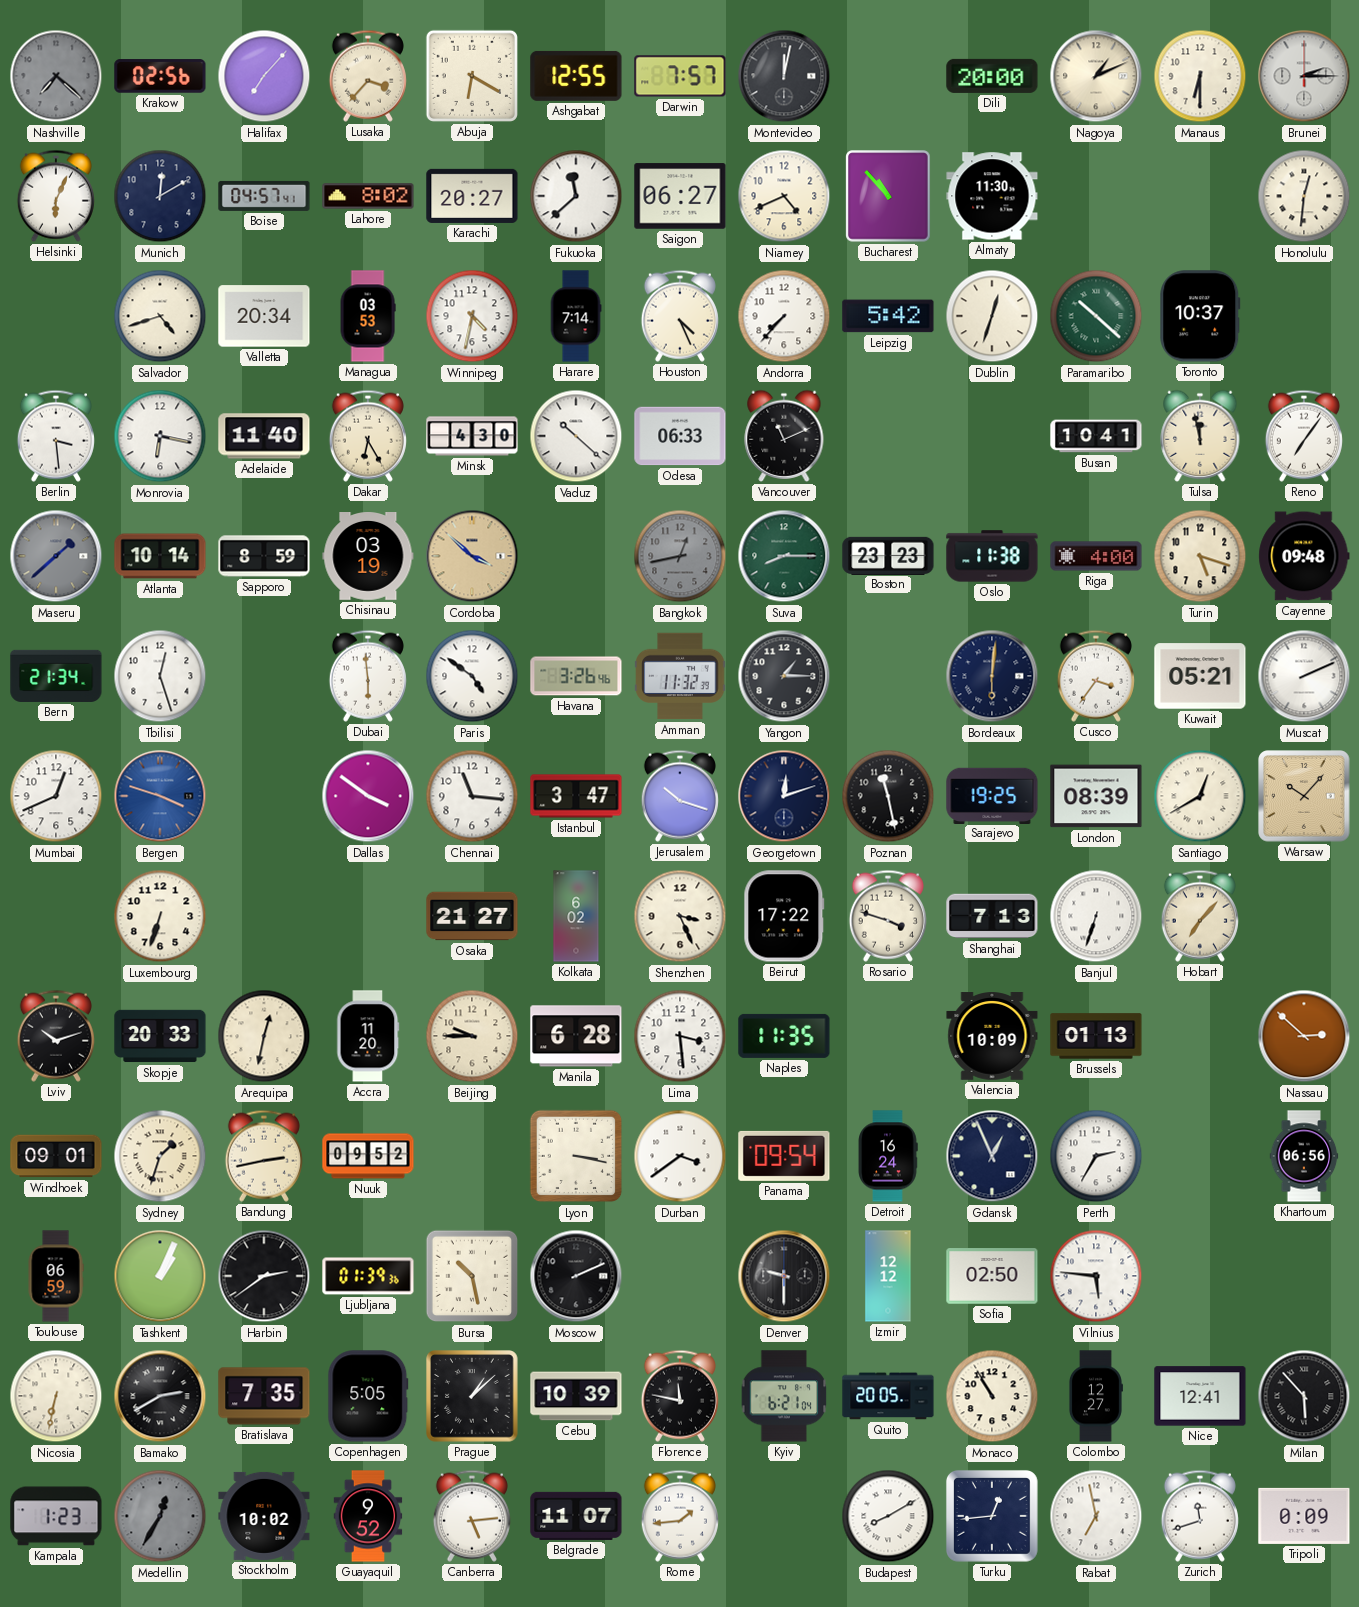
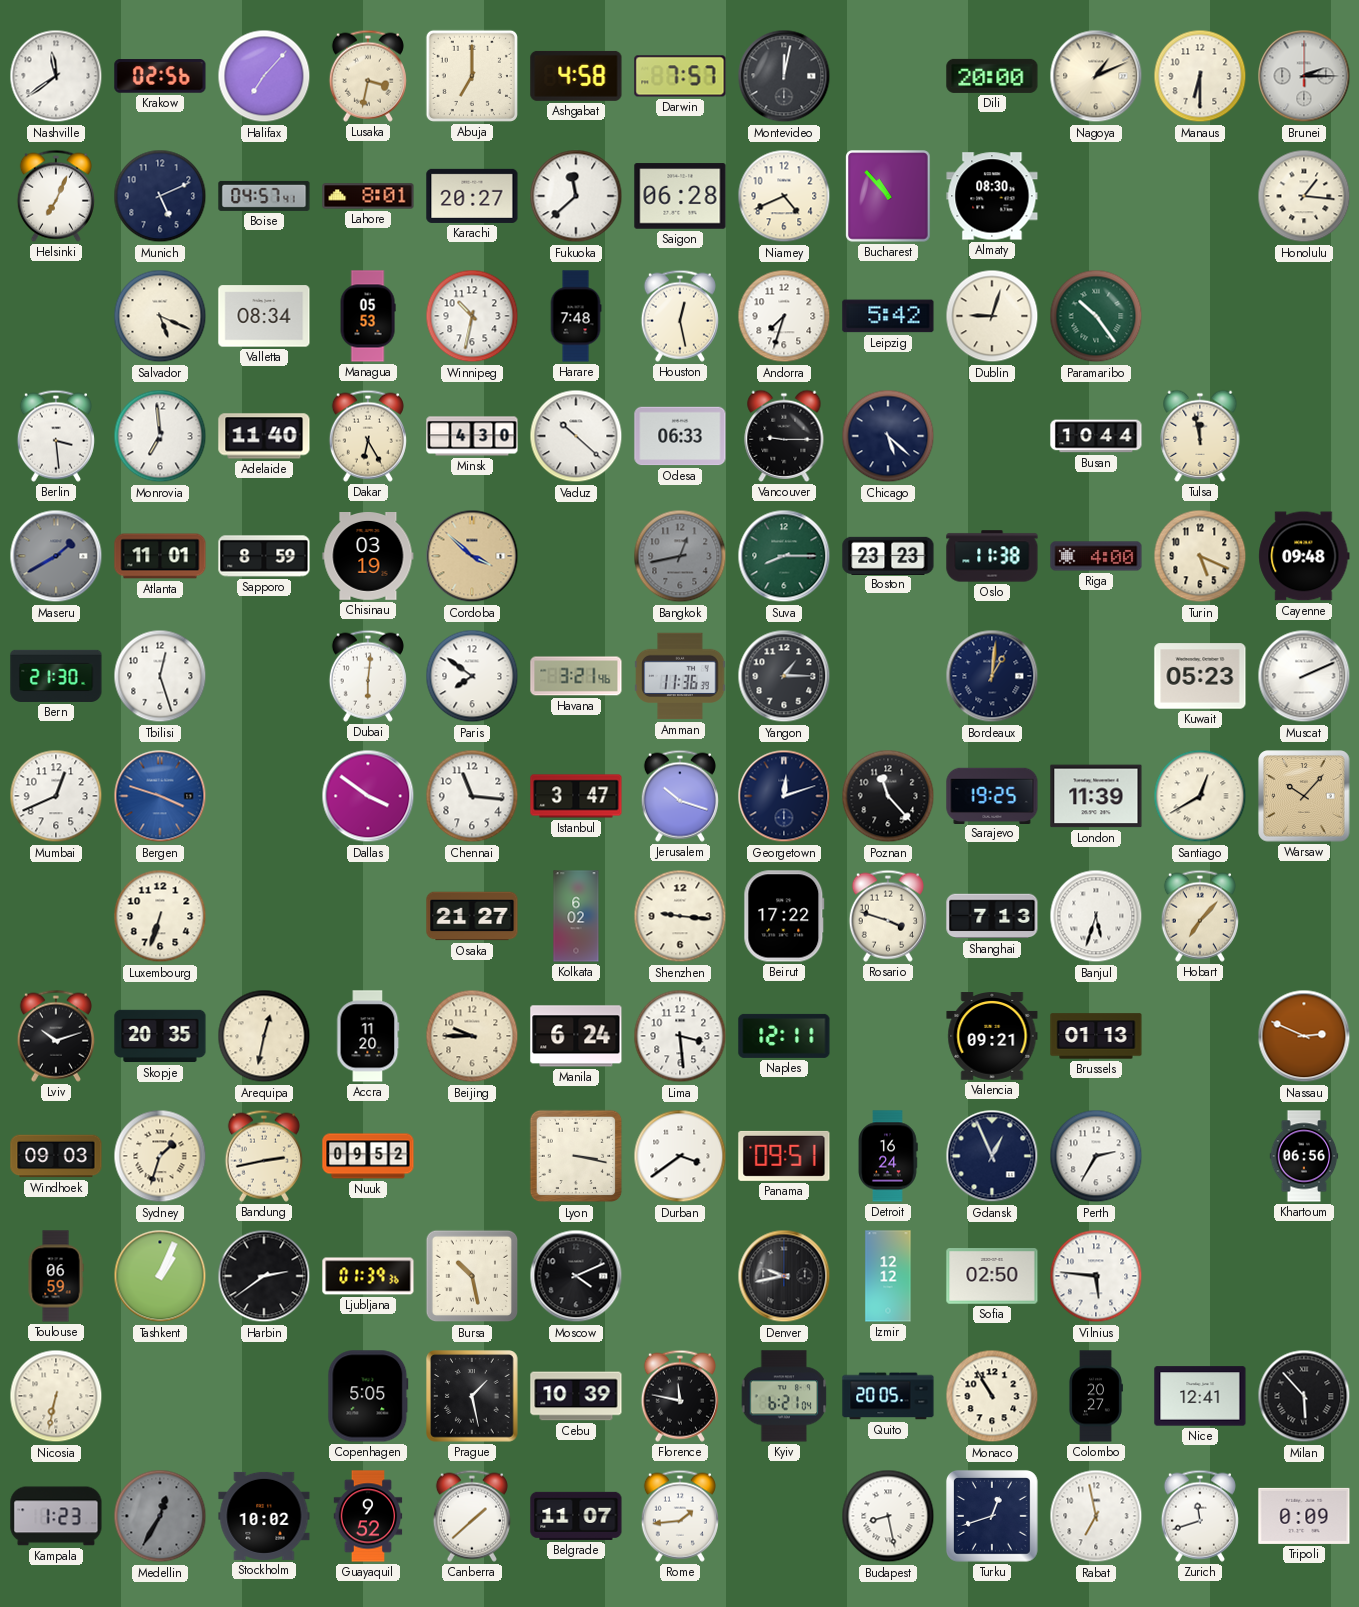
Nashville: 7:22 -> 11:39
Nashville dial: grey -> white
Lusaka: 3:37 -> 3:32
Abuja: 6:20 -> 7:00
Ashgabat: 12:55 -> 4:58
Helsinki: 6:04 -> 7:04
Munich: 12:10 -> 5:11
Lahore: 8:02 -> 8:01
Saigon: 06:27 -> 06:28
Almaty: 11:30 -> 08:30
Honolulu: 12:31 -> 1:16
Salvador: 4:42 -> 5:19
Valletta: 20:34 -> 08:34
Managua: 03:53 -> 05:53
Winnipeg: 4:32 -> 10:32
Harare: 7:14 -> 7:48
Houston: 4:26 -> 12:28
Andorra: 7:37 -> 7:33
Dublin: 12:33 -> 9:03
Paramaribo: 10:22 -> 10:24
Toronto: 10:37 -> none
Monrovia: 6:17 -> 6:59
Vancouver: 11:11 -> 9:15
Chicago: none -> 5:22
Busan: 10:41 -> 10:44
Reno: 7:06 -> none
Maseru: 1:38 -> 1:40
Atlanta: 10:14 -> 11:01
Turin: 5:18 -> 5:19
Bern: 21:34 -> 21:30
Dubai: 5:59 -> 6:01
Paris: 4:51 -> 7:51
Havana: 3:26 -> 3:21
Amman: 11:32 -> 11:36
Bordeaux: 6:01 -> 1:01
Cusco: 3:36 -> none
Kuwait: 05:21 -> 05:23
Poznan: 11:28 -> 11:23
London: 08:39 -> 11:39
Shenzhen: 3:26 -> 9:16
Banjul: 6:33 -> 5:33
Skopje: 20:33 -> 20:35
Manila: 6:28 -> 6:24
Naples: 11:35 -> 12:11
Valencia: 10:09 -> 09:21
Nassau: 2:52 -> 2:49
Windhoek: 09:01 -> 09:03
Panama: 09:54 -> 09:51
Moscow: 2:11 -> 4:11
Denver: 9:30 -> 9:43
Bamako: 2:40 -> none
Bratislava: 7:35 -> none
Prague: 1:08 -> 1:28
Colombo: 12:27 -> 20:27
Canberra: 5:14 -> 1:38
Budapest: 8:10 -> 8:28
Turku: 12:44 -> 12:42
